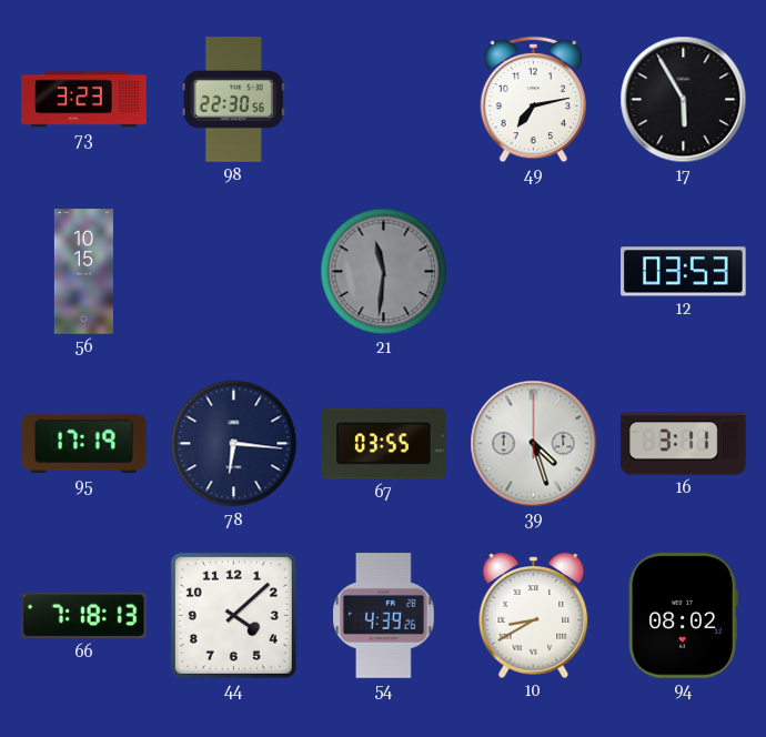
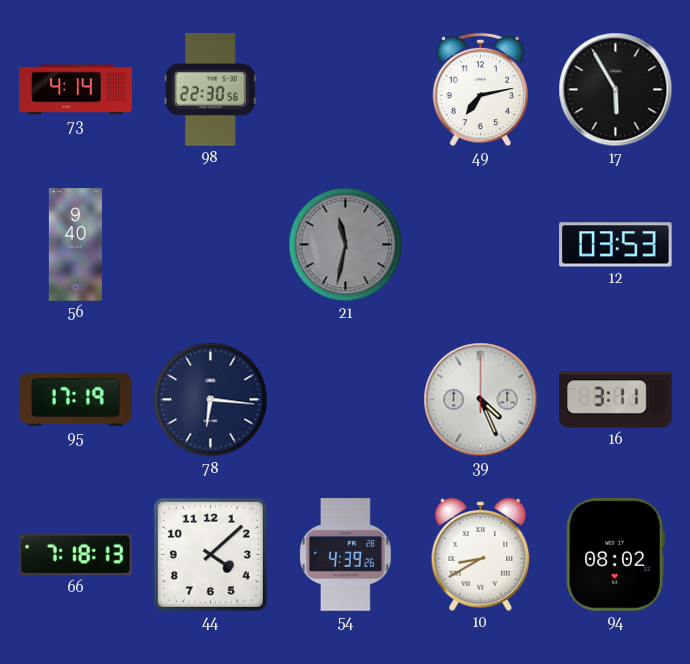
73: 3:23 -> 4:14
56: 10:15 -> 9:40
21: 11:31 -> 11:32
67: 03:55 -> none
39: 4:27 -> 4:26
